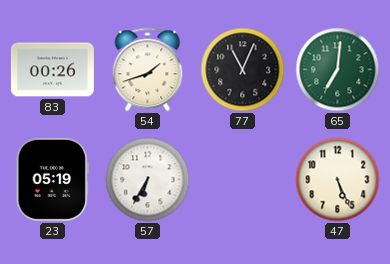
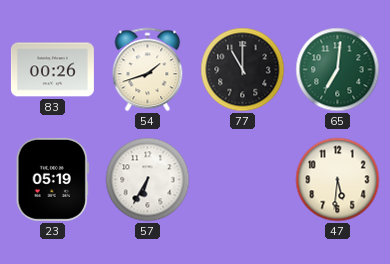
77: 11:04 -> 11:00
47: 5:26 -> 5:31
